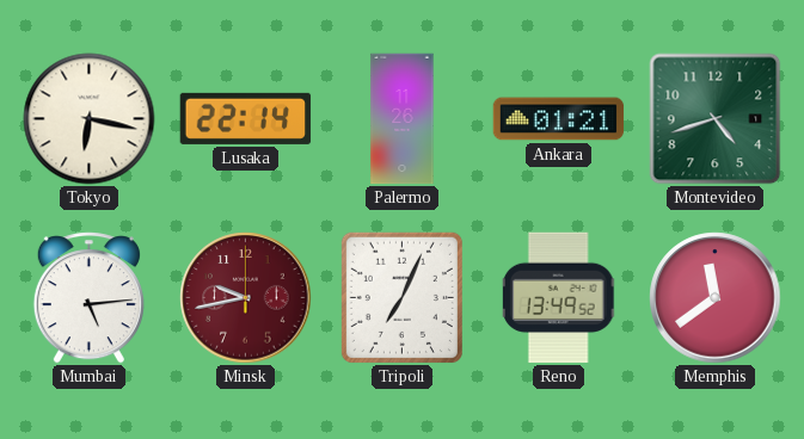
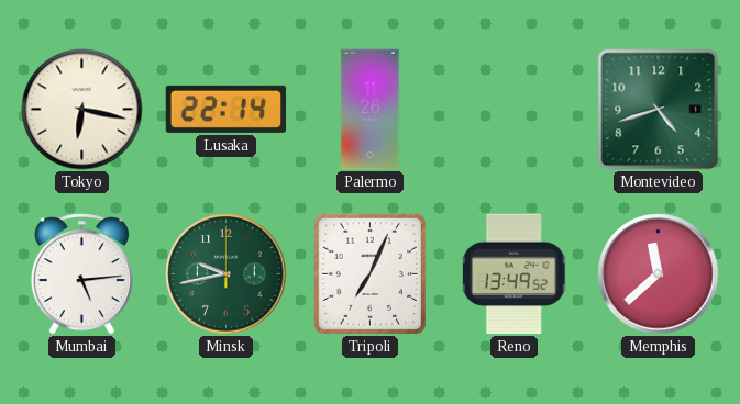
Ankara: 01:21 -> none
Minsk dial: burgundy -> green
Memphis: 11:39 -> 11:38
